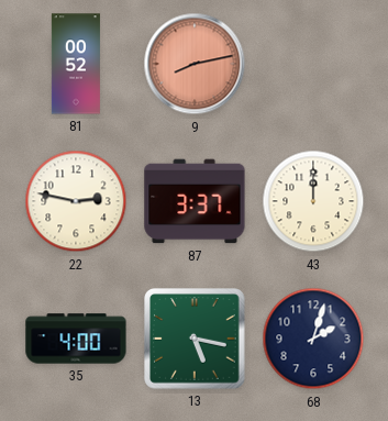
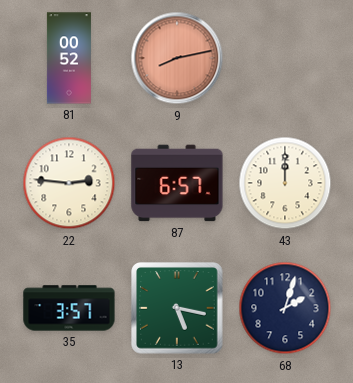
22: 2:47 -> 2:46
87: 3:37 -> 6:57
35: 4:00 -> 3:57
